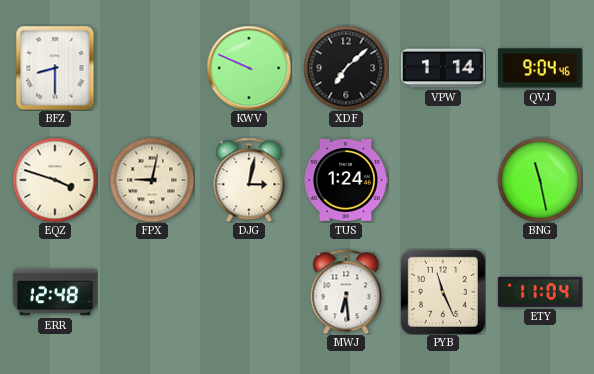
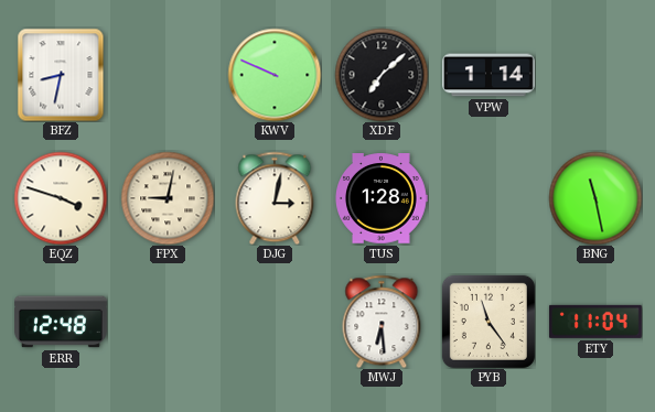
BFZ: 8:30 -> 8:32
QVJ: 9:04 -> none
TUS: 1:24 -> 1:28
PYB: 11:26 -> 11:24
